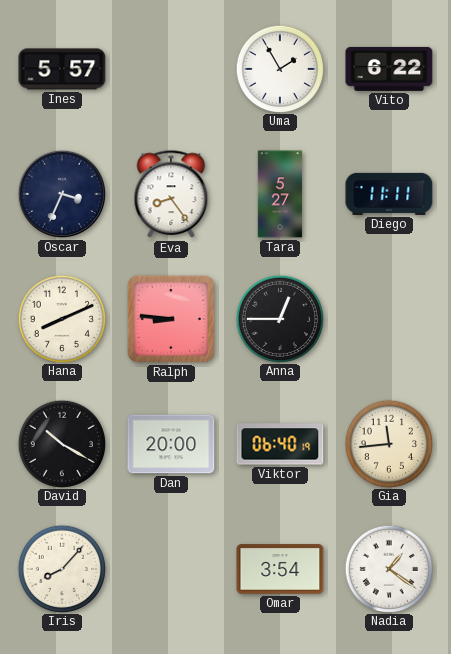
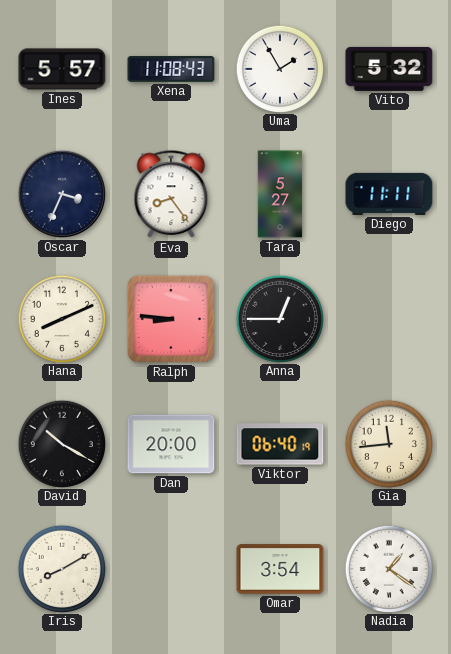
Xena: none -> 11:08
Vito: 6:22 -> 5:32
Iris: 8:07 -> 8:10
